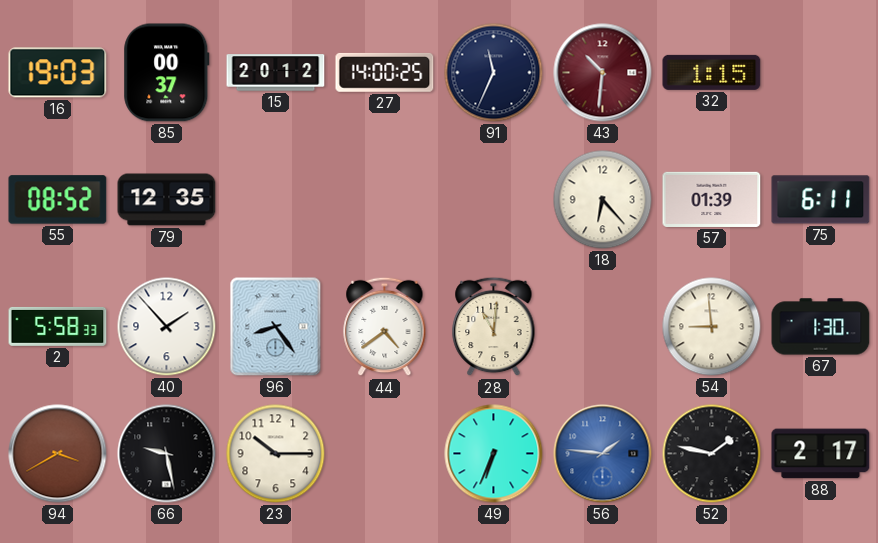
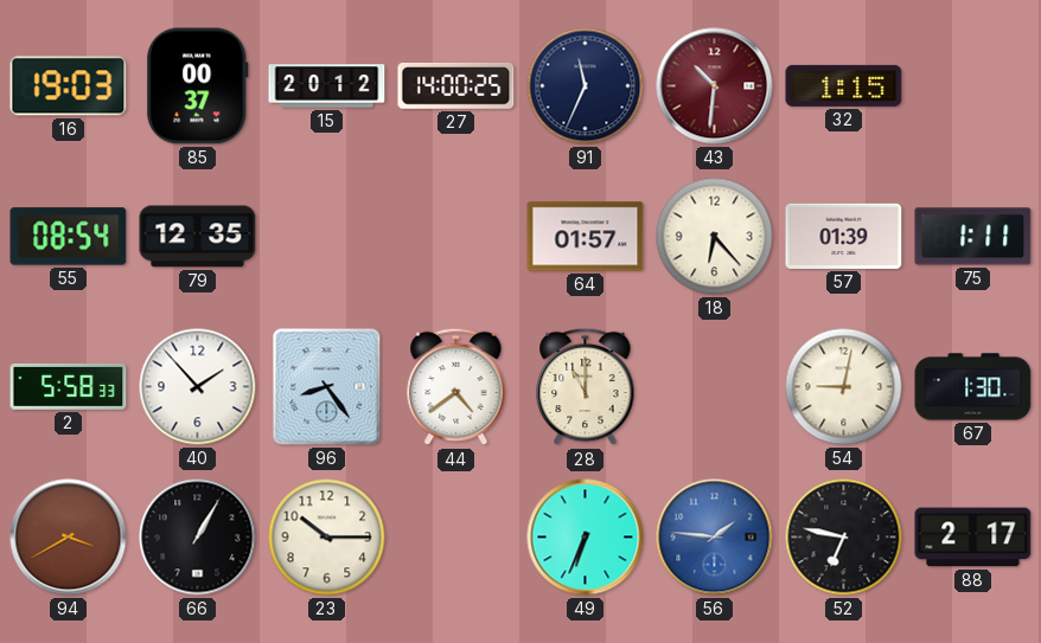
55: 08:52 -> 08:54
64: none -> 01:57
75: 6:11 -> 1:11
28: 11:01 -> 11:00
54: 8:59 -> 9:02
66: 9:28 -> 1:05
52: 1:47 -> 6:47
